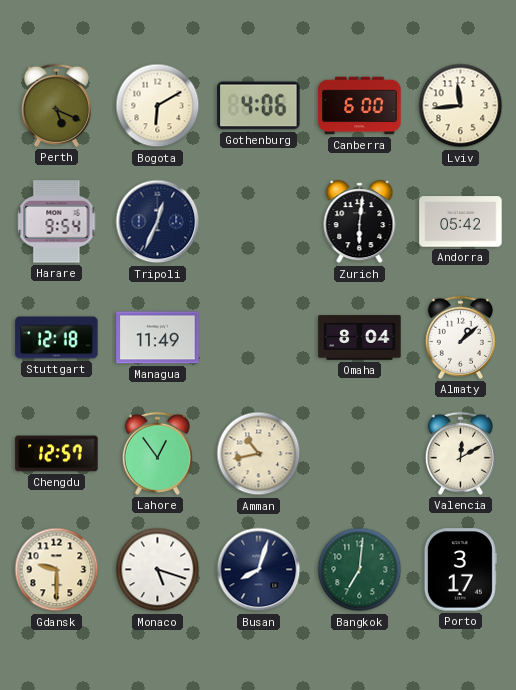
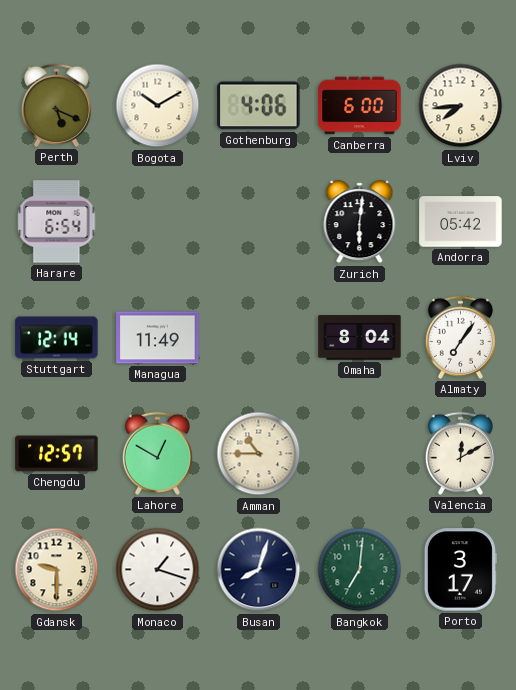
Bogota: 6:10 -> 10:10
Lviv: 11:44 -> 7:44
Harare: 9:54 -> 6:54
Tripoli: 12:34 -> none
Stuttgart: 12:18 -> 12:14
Almaty: 1:08 -> 7:06
Lahore: 12:54 -> 12:50
Amman: 10:43 -> 10:45
Monaco: 5:18 -> 1:18
